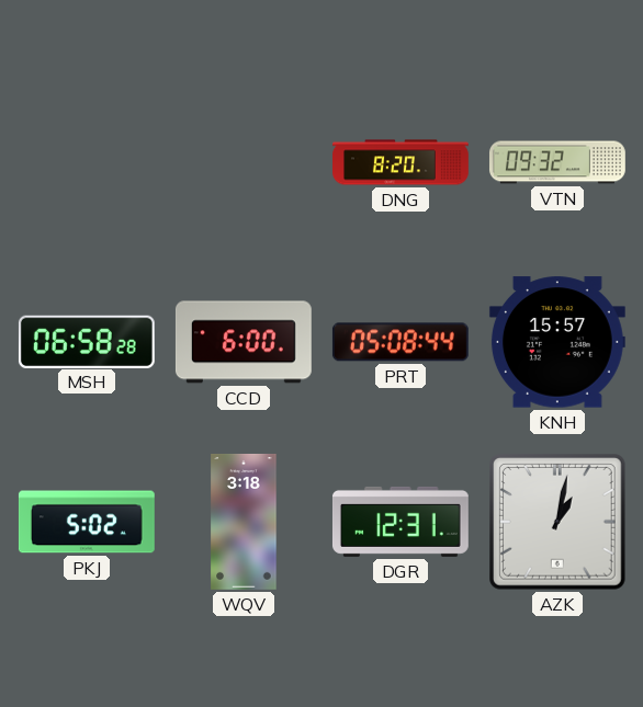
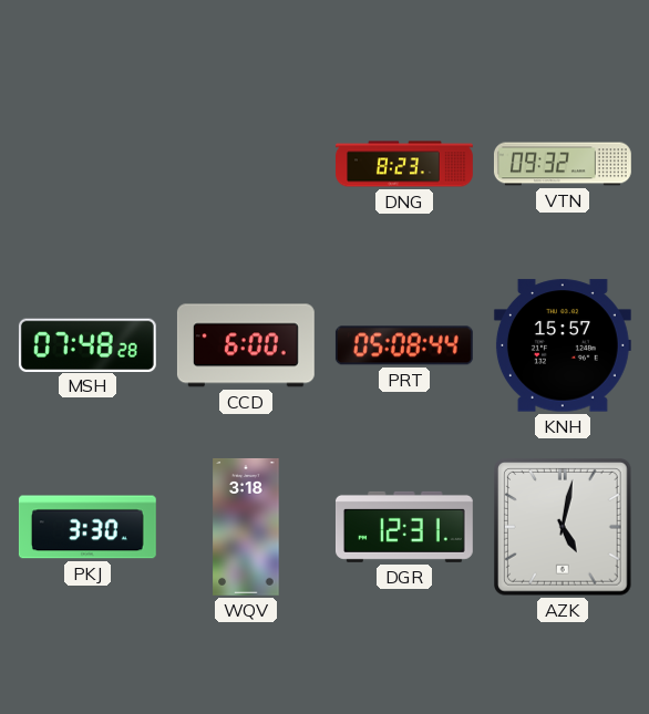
DNG: 8:20 -> 8:23
MSH: 06:58 -> 07:48
PKJ: 5:02 -> 3:30
AZK: 1:02 -> 5:02
